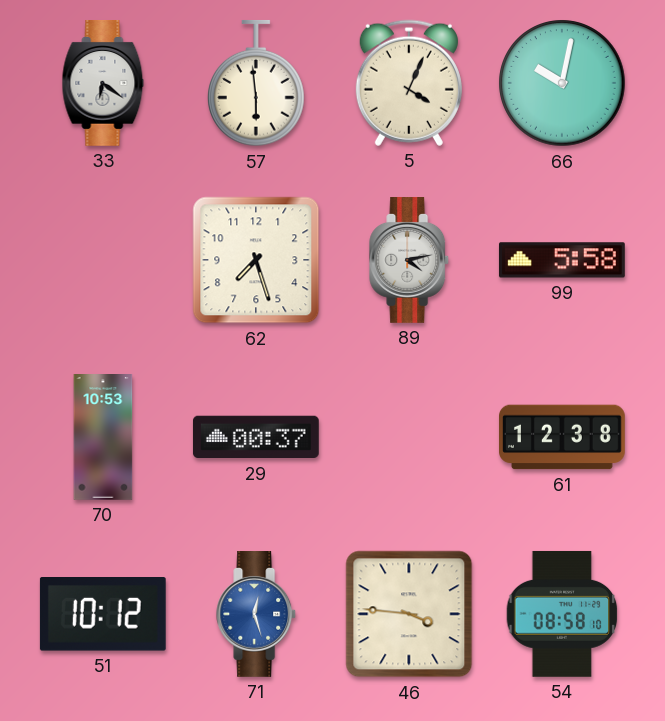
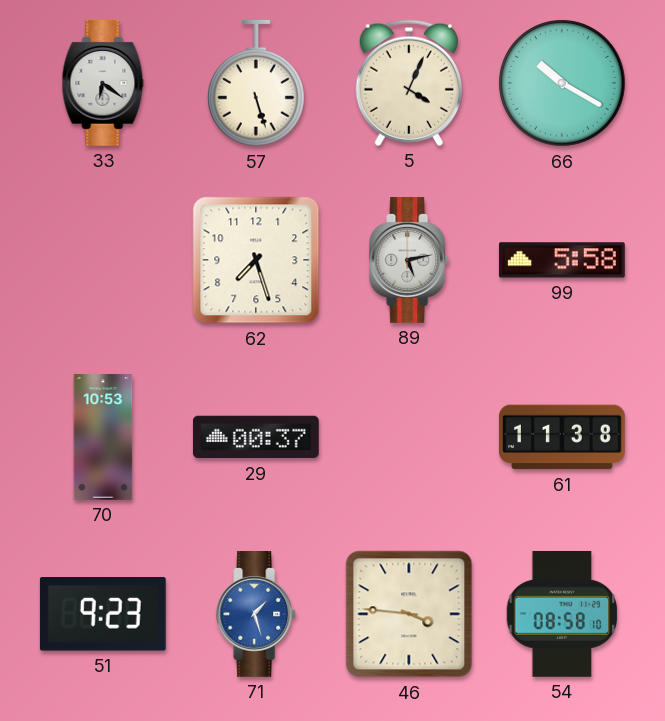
57: 5:59 -> 5:27
66: 10:02 -> 10:20
89: 4:13 -> 5:13
61: 12:38 -> 11:38
51: 10:12 -> 9:23
71: 12:27 -> 1:27
